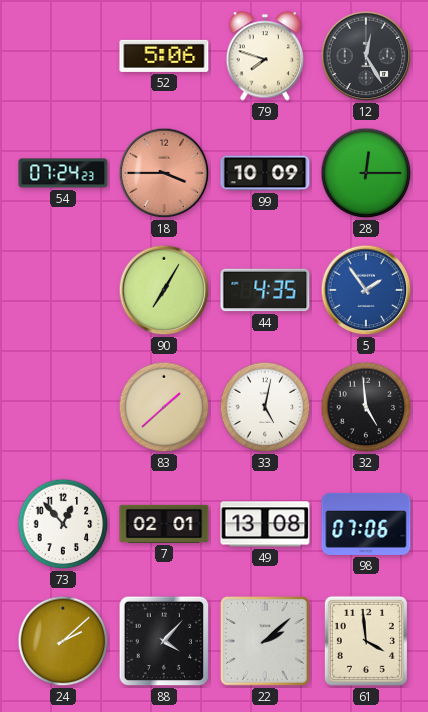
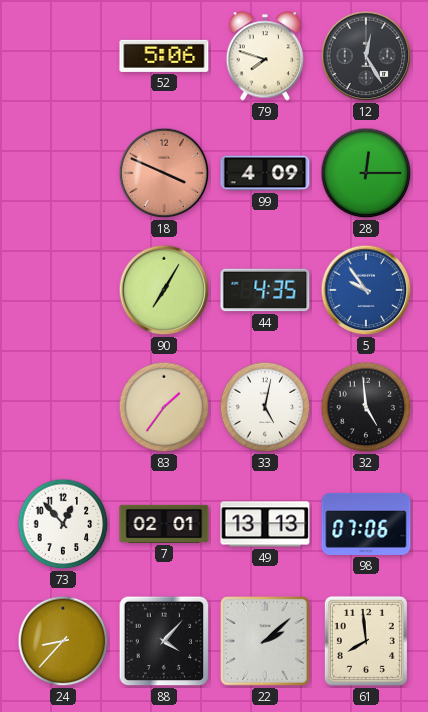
54: 07:24 -> none
18: 3:45 -> 3:49
99: 10:09 -> 4:09
5: 1:54 -> 9:54
83: 1:38 -> 1:36
49: 13:08 -> 13:13
24: 2:08 -> 8:37
61: 3:59 -> 7:59
